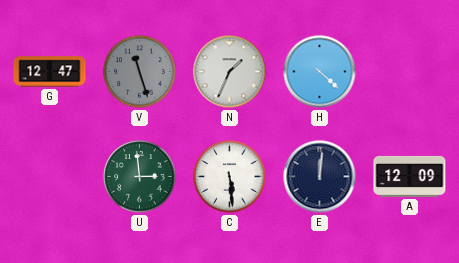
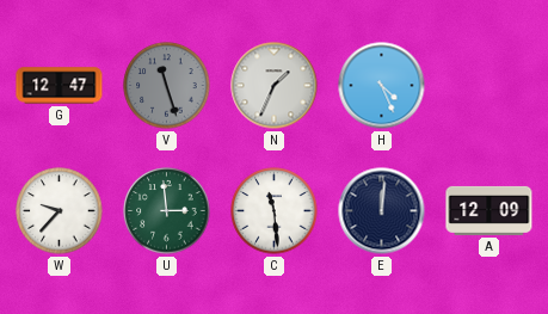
H: 4:22 -> 4:26
W: none -> 9:37
C: 5:29 -> 11:29
